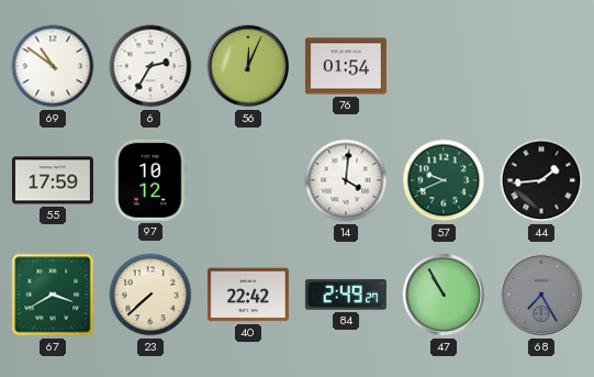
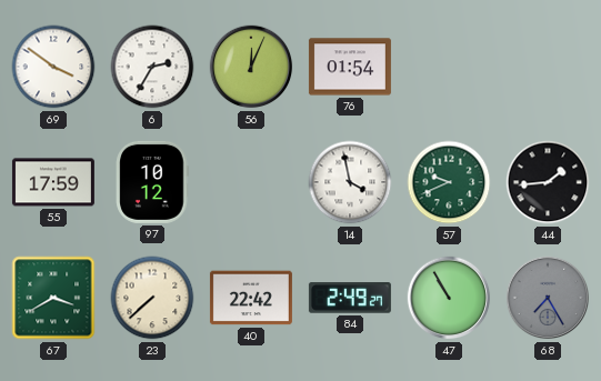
69: 10:51 -> 3:51
14: 4:01 -> 3:58
